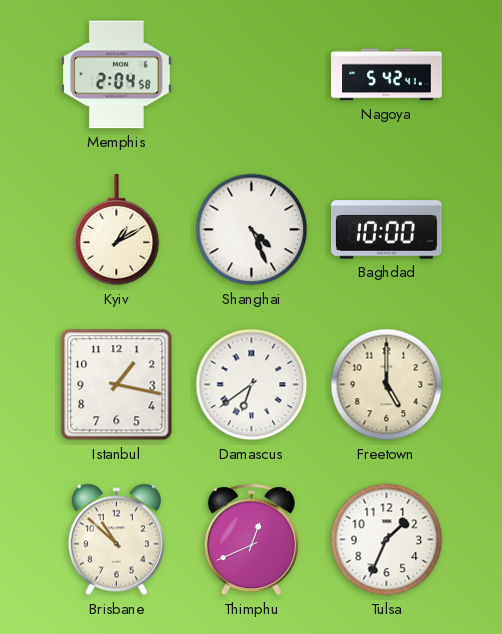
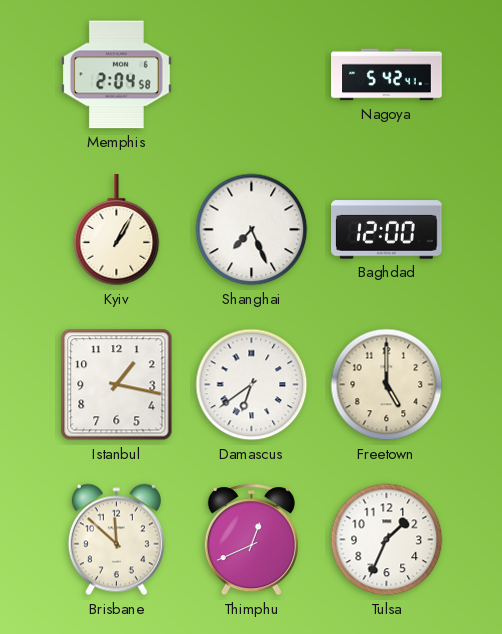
Kyiv: 1:10 -> 1:05
Shanghai: 4:26 -> 7:26
Baghdad: 10:00 -> 12:00
Brisbane: 10:52 -> 11:52
